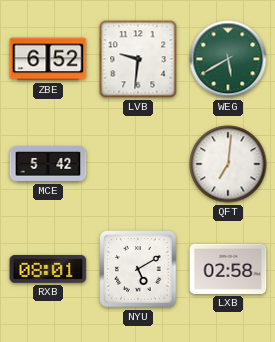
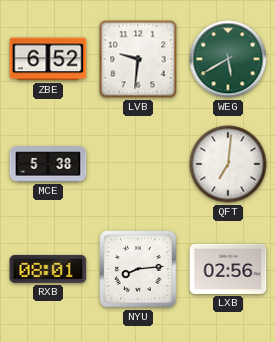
MCE: 5:42 -> 5:38
NYU: 5:10 -> 8:14
LXB: 02:58 -> 02:56
